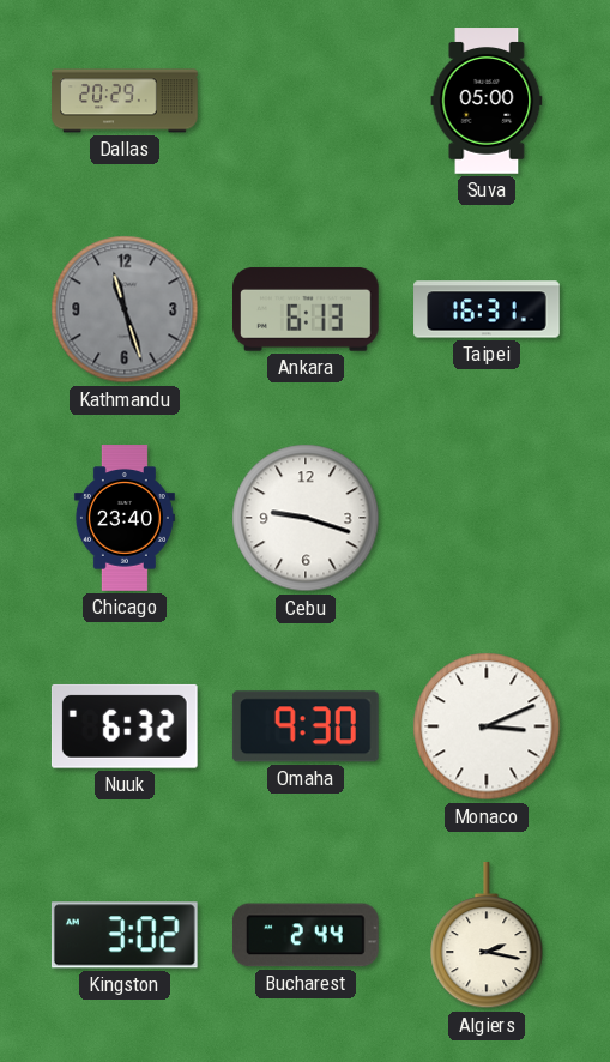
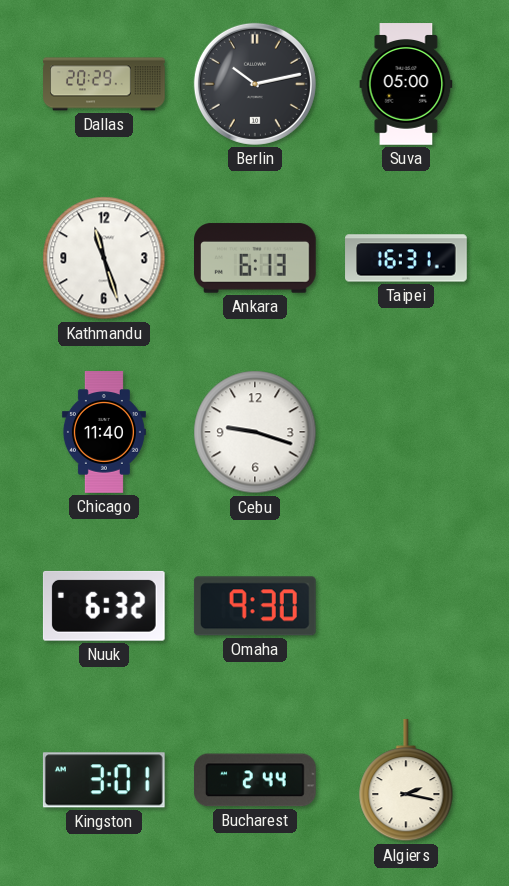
Berlin: none -> 10:13
Kathmandu dial: grey -> white
Chicago: 23:40 -> 11:40
Monaco: 3:11 -> none
Kingston: 3:02 -> 3:01
